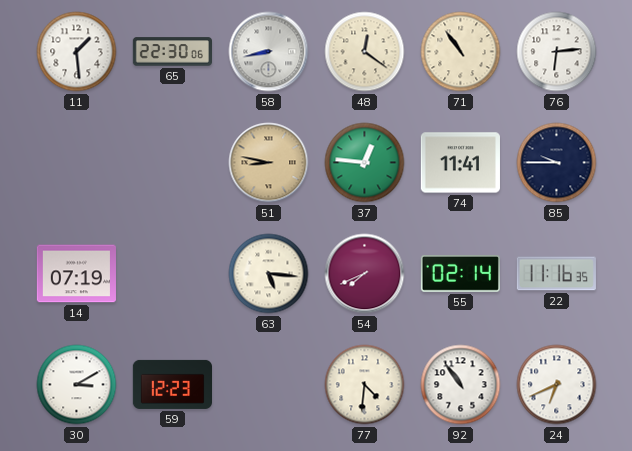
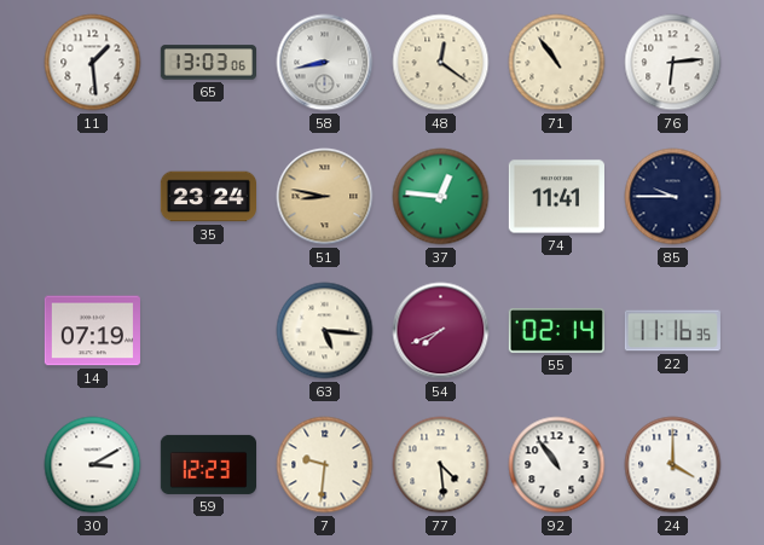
65: 22:30 -> 13:03
35: none -> 23:24
7: none -> 9:31
77: 4:31 -> 4:29
24: 6:41 -> 4:00
